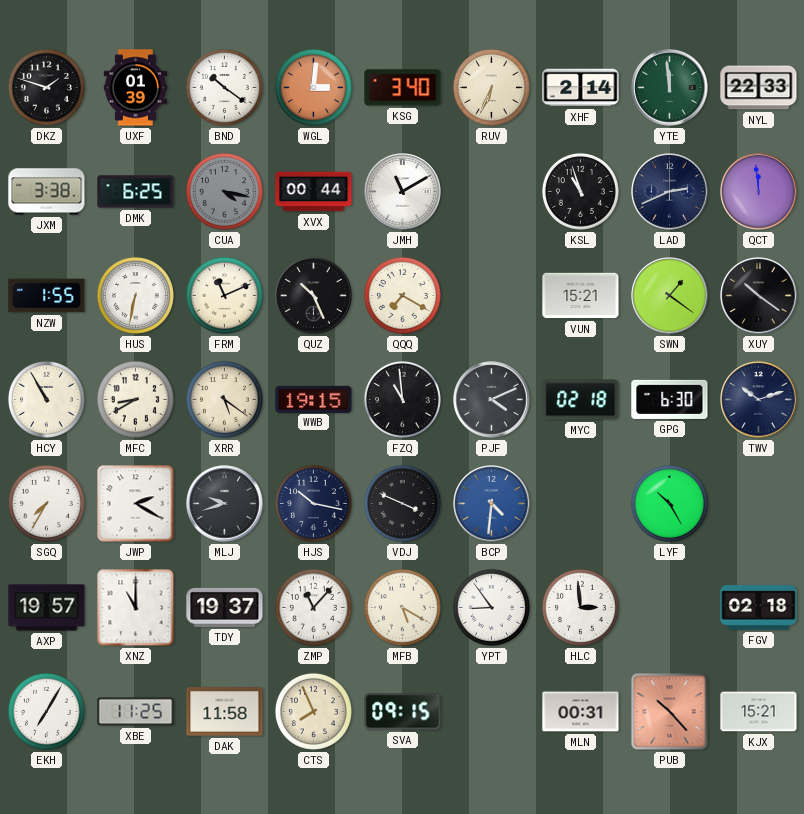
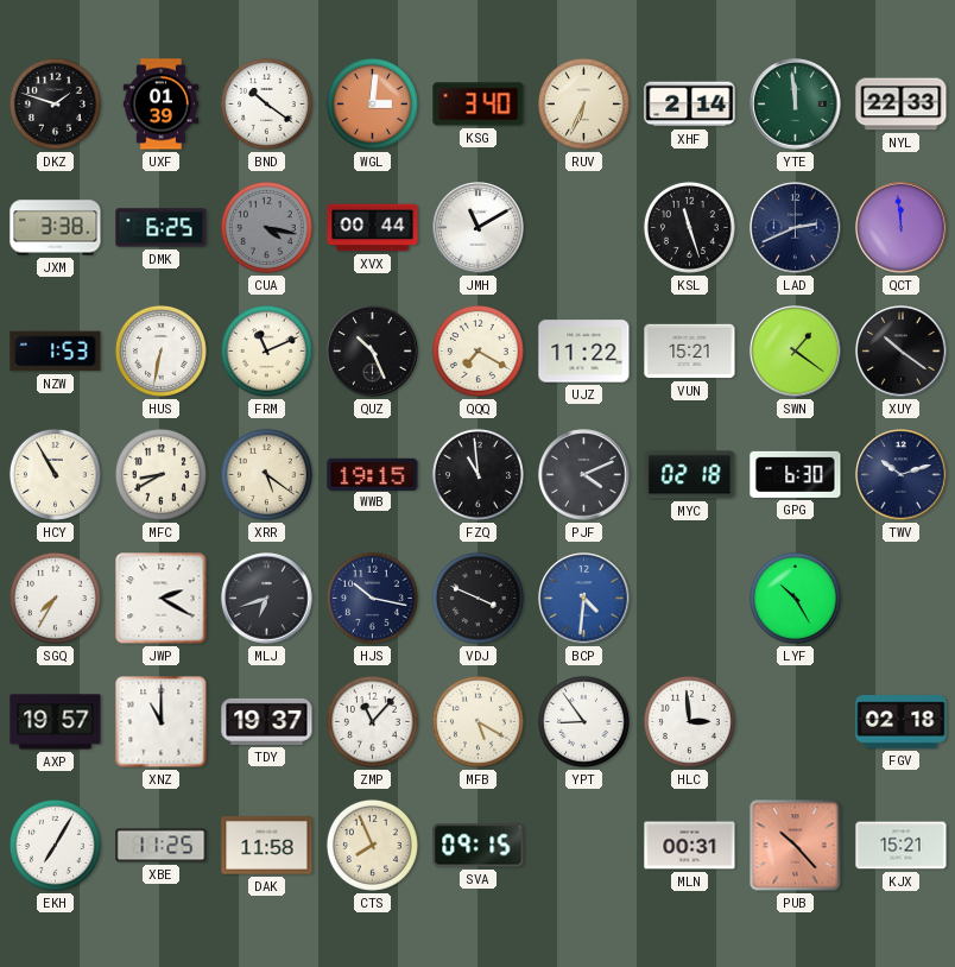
KSL: 10:57 -> 11:27
NZW: 1:55 -> 1:53
UJZ: none -> 11:22
MLJ: 9:42 -> 6:42
